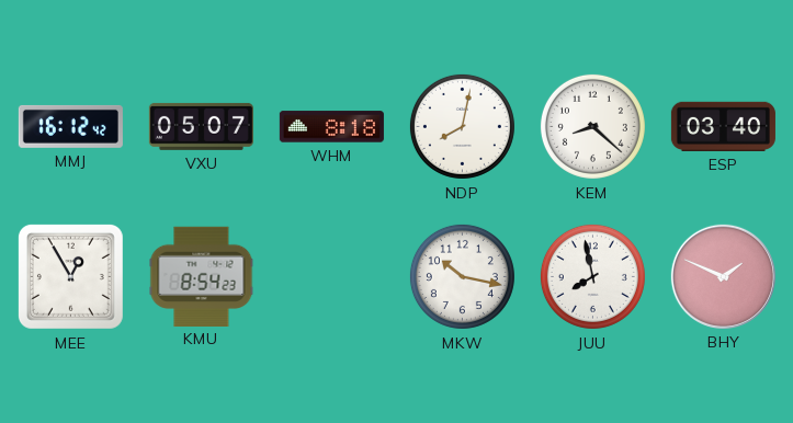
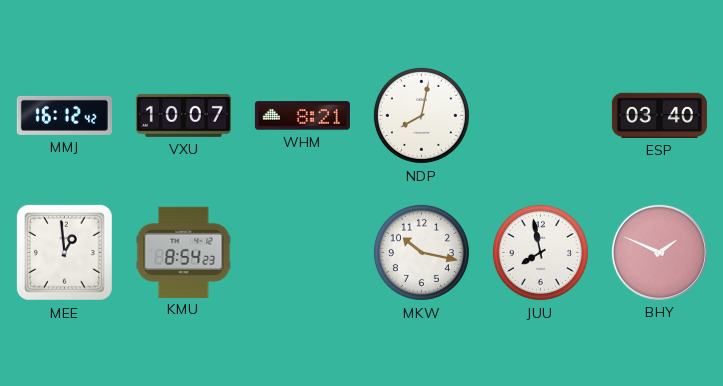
VXU: 05:07 -> 10:07
WHM: 8:18 -> 8:21
KEM: 8:22 -> none
MEE: 12:55 -> 12:59
